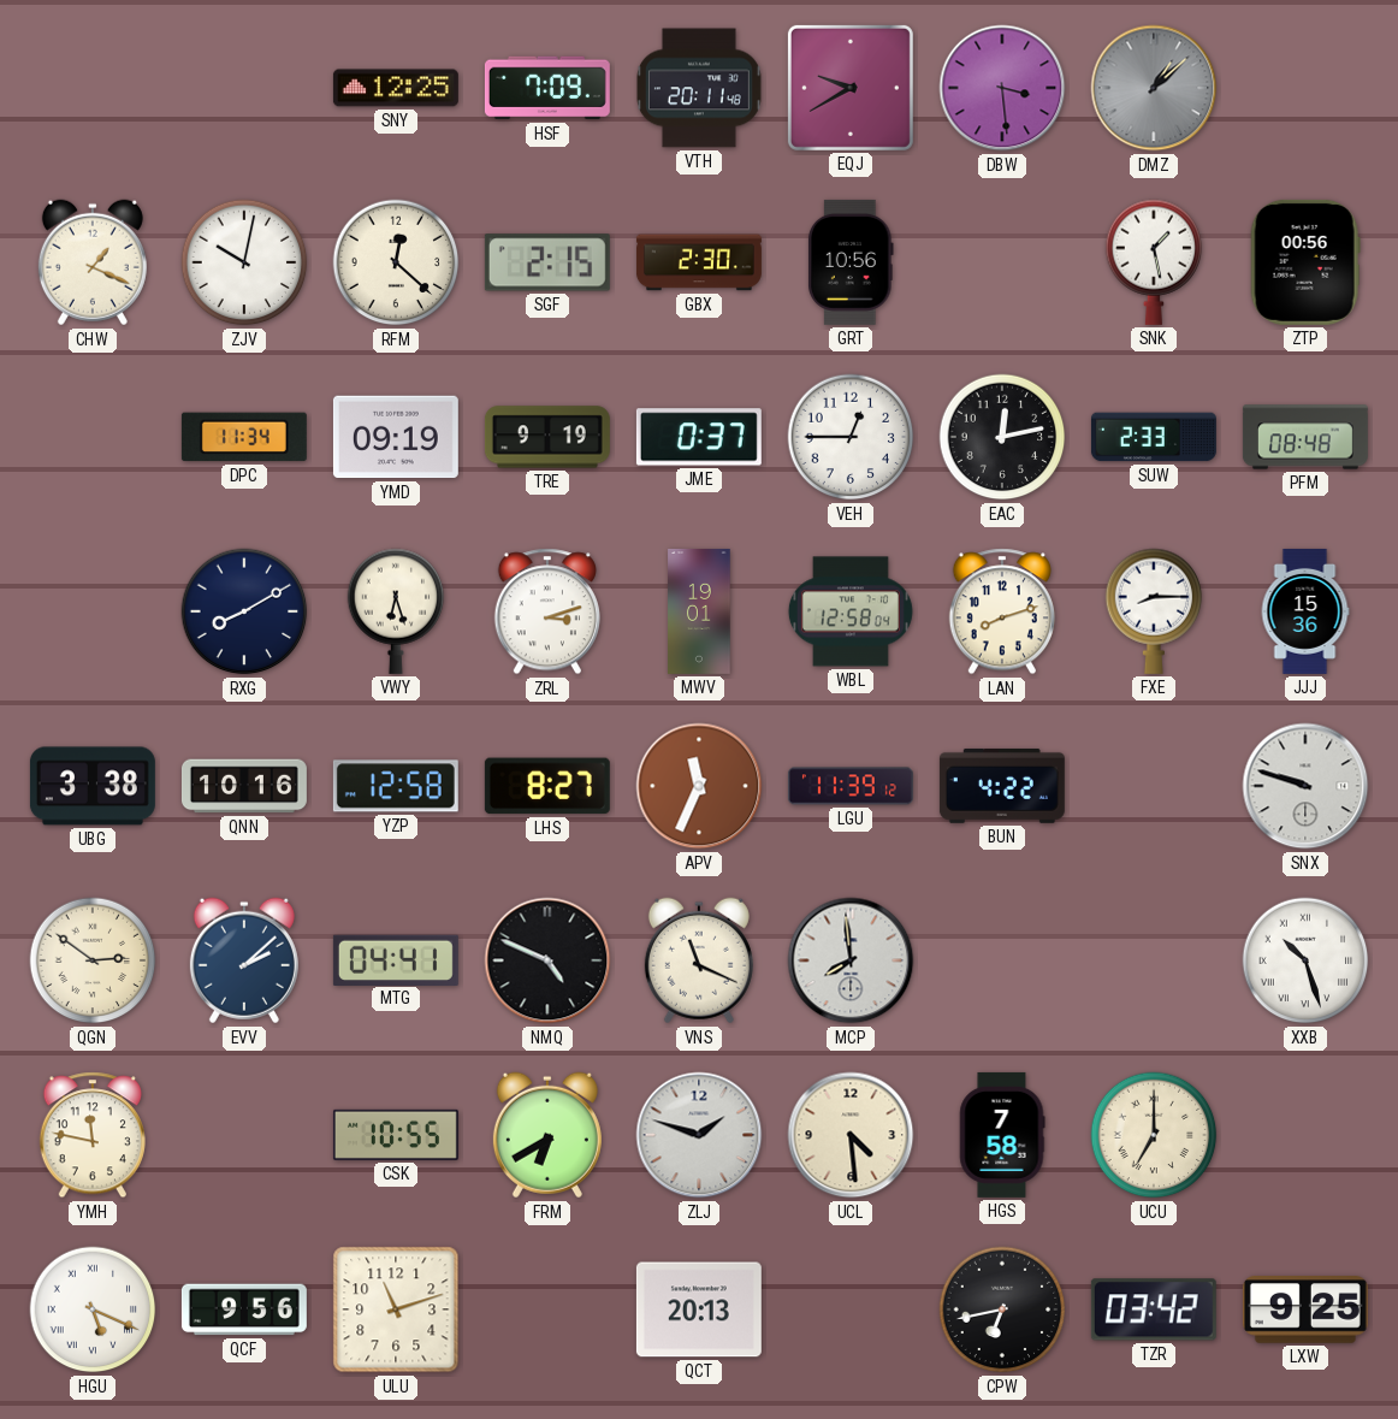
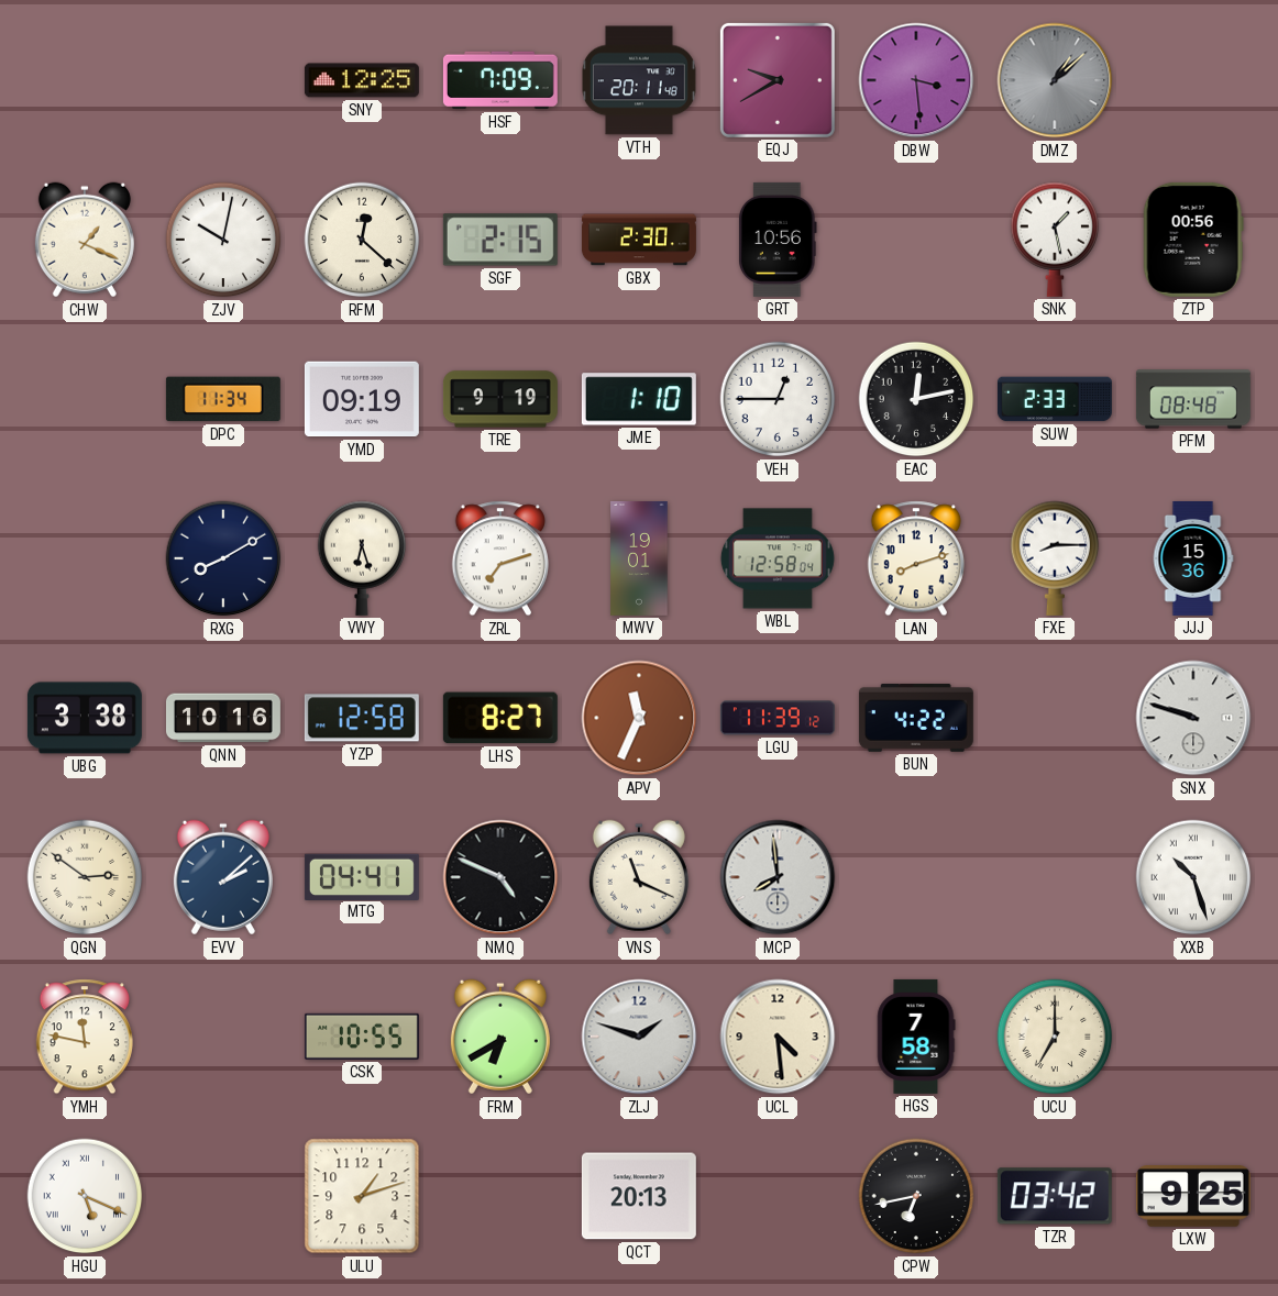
JME: 0:37 -> 1:10
ZRL: 3:12 -> 7:12
QCF: 9:56 -> none
ULU: 11:12 -> 1:12
